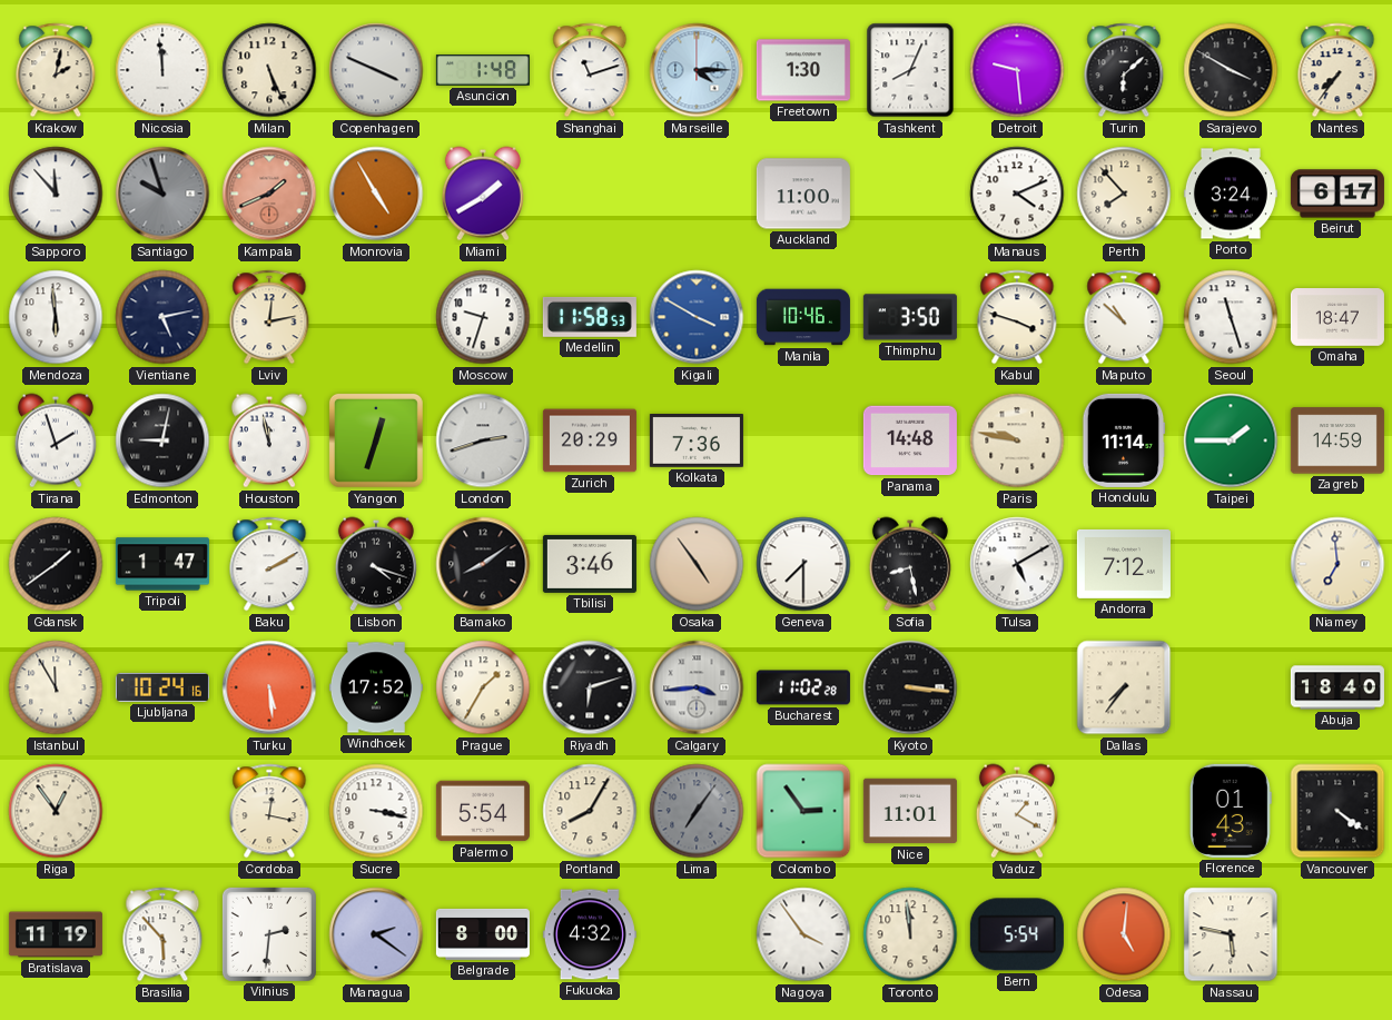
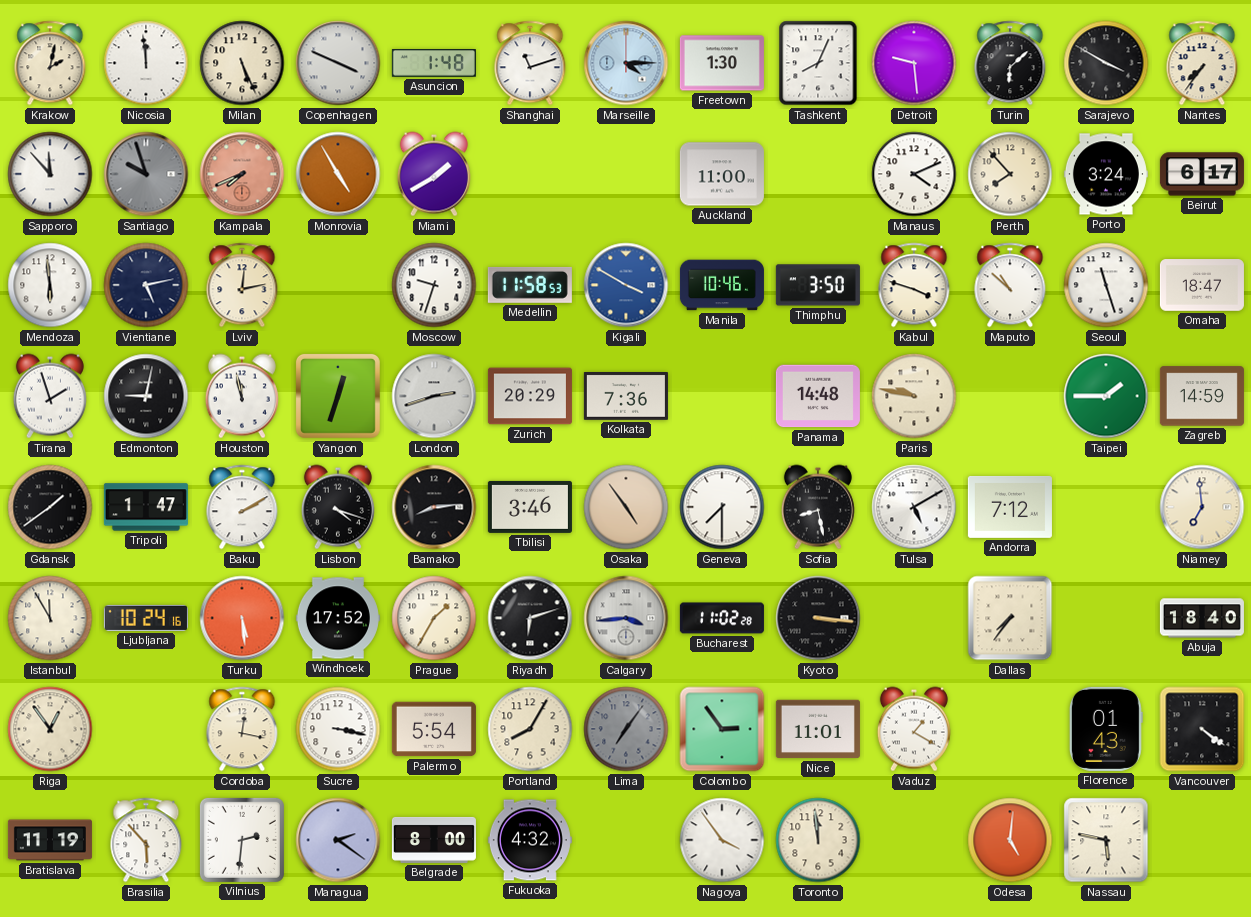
Kampala: 1:41 -> 7:41
Honolulu: 11:14 -> none
Bamako: 8:09 -> 8:14
Bern: 5:54 -> none
